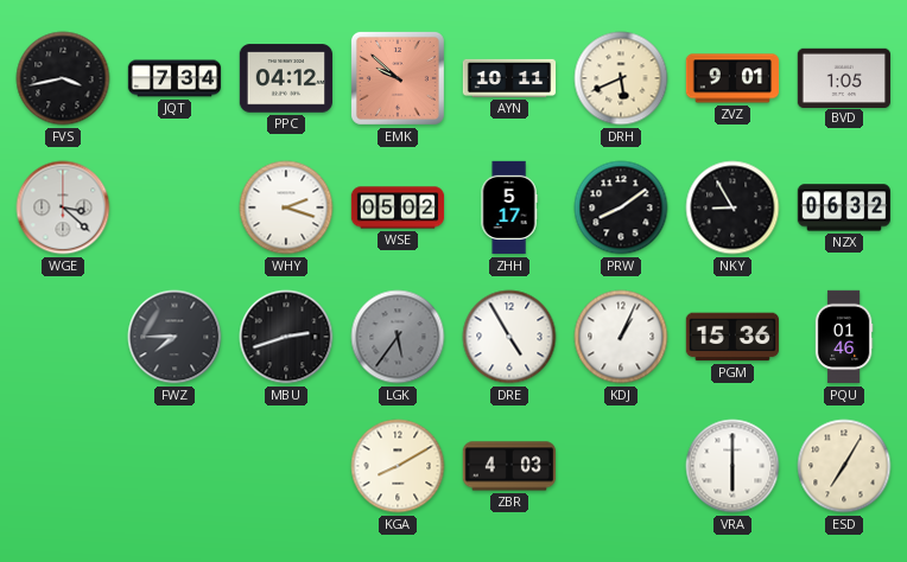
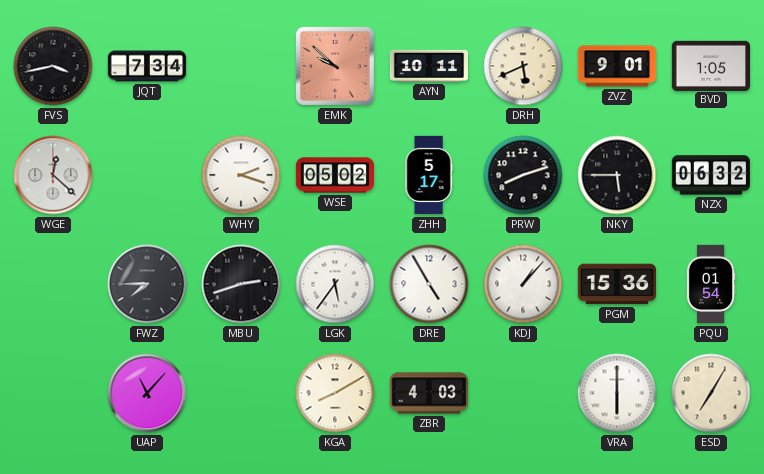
PPC: 04:12 -> none
WGE: 3:22 -> 12:22
PRW: 8:09 -> 8:12
NKY: 8:55 -> 5:45
LGK dial: grey -> white
KDJ: 1:04 -> 1:07
PQU: 01:46 -> 01:54
UAP: none -> 11:07
